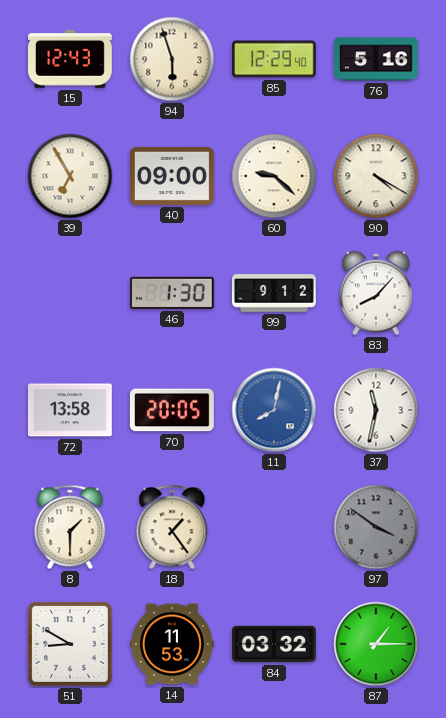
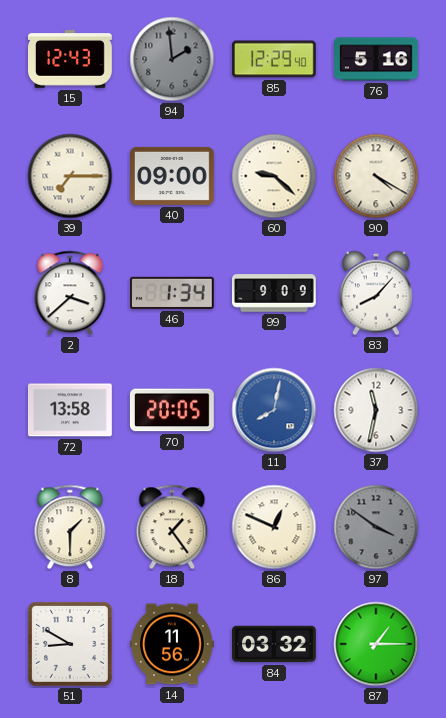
94: 5:57 -> 1:59
94 dial: cream -> grey
39: 6:55 -> 7:15
2: none -> 3:38
46: 1:30 -> 1:34
99: 9:12 -> 9:09
86: none -> 12:49
14: 11:53 -> 11:56
